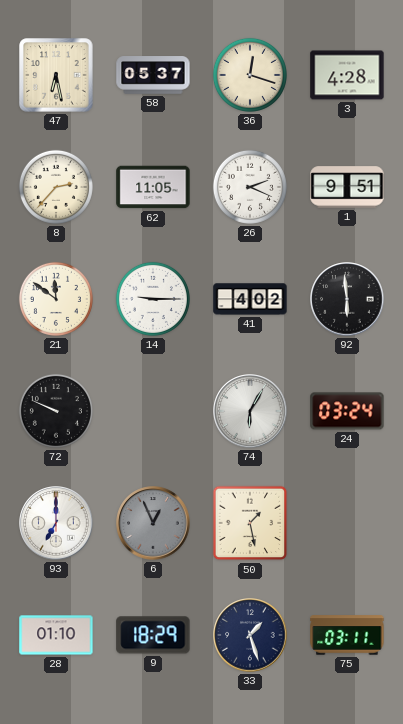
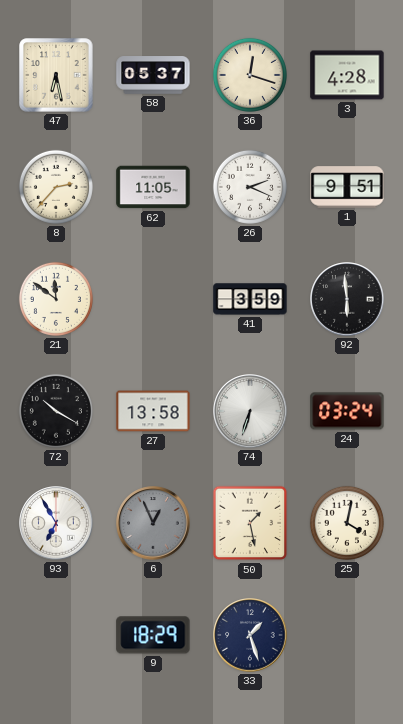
14: 9:15 -> none
41: 4:02 -> 3:59
72: 9:49 -> 10:20
27: none -> 13:58
74: 6:05 -> 6:33
93: 7:00 -> 6:55
25: none -> 4:02
28: 01:10 -> none
75: 03:11 -> none
